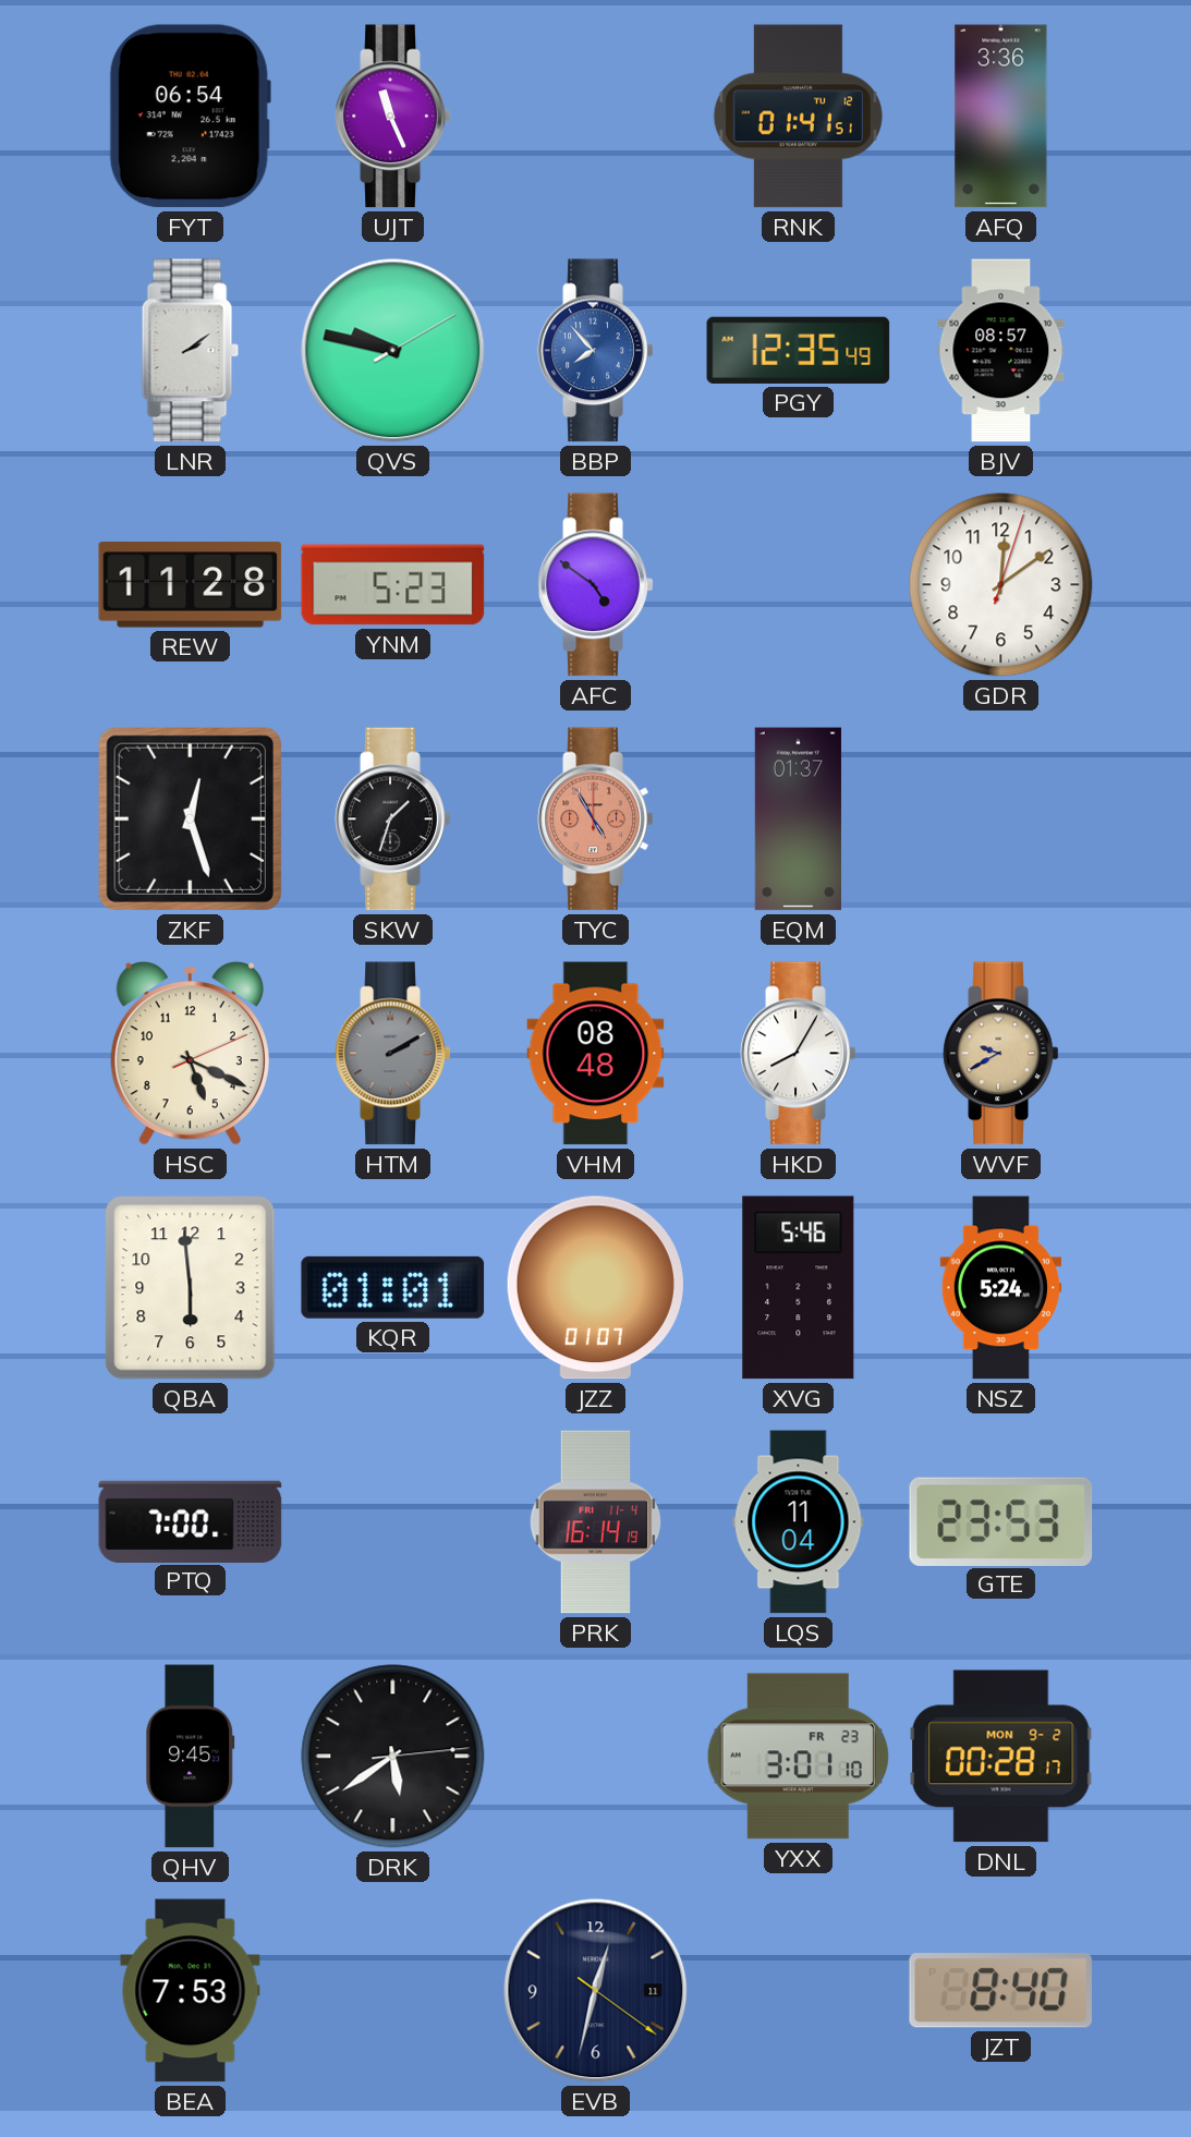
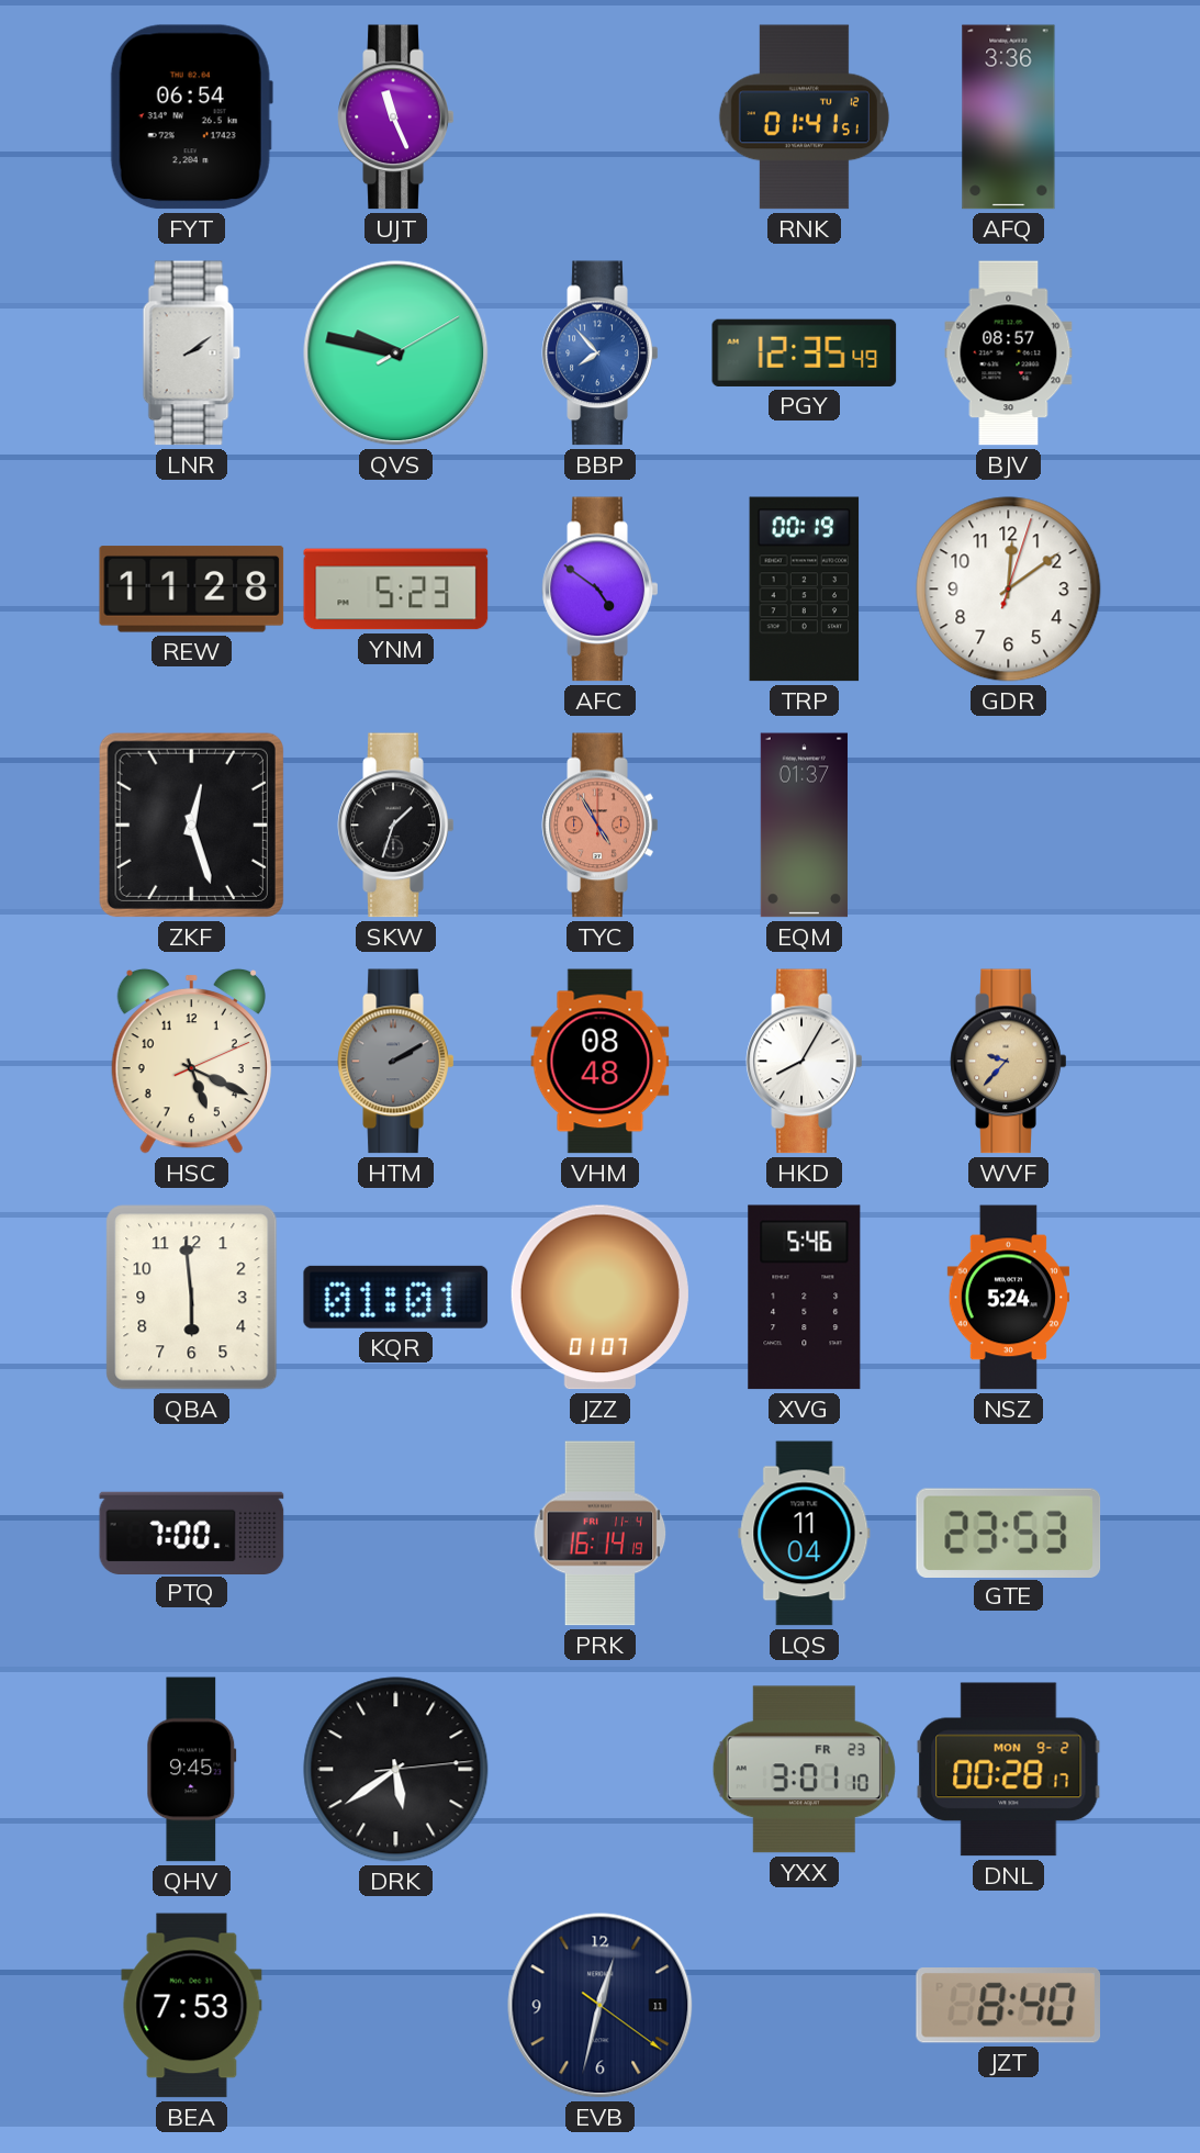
TRP: none -> 00:19
WVF: 9:40 -> 9:37
